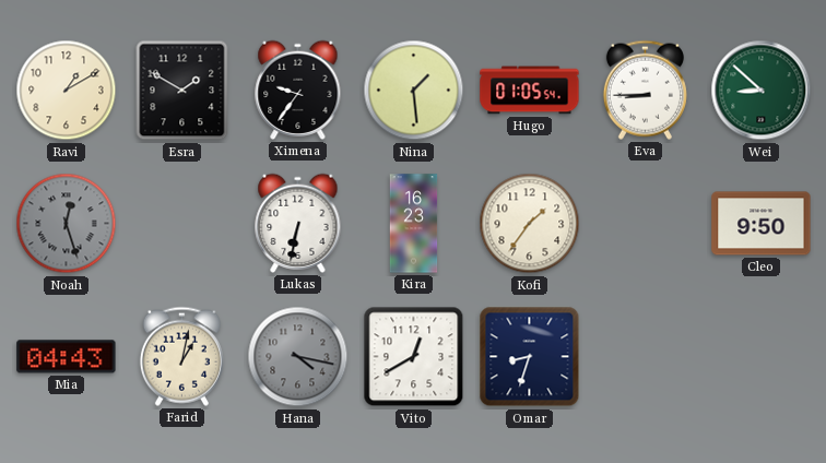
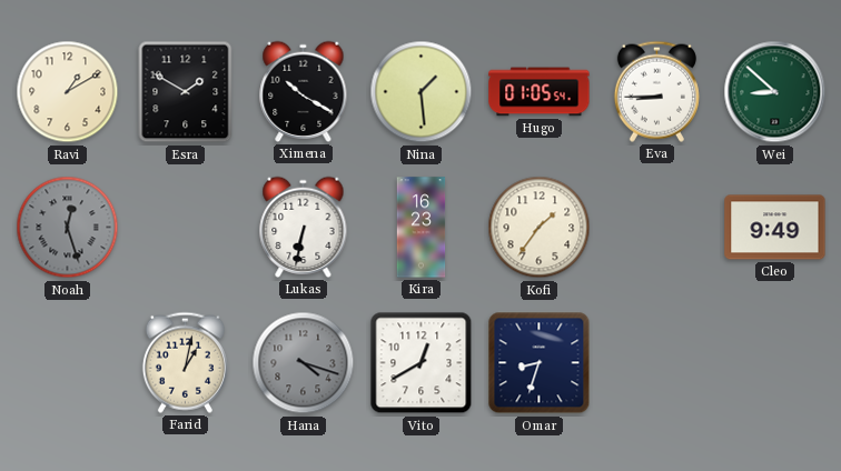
Ximena: 9:36 -> 10:20
Cleo: 9:50 -> 9:49
Mia: 04:43 -> none
Hana: 4:17 -> 4:18
